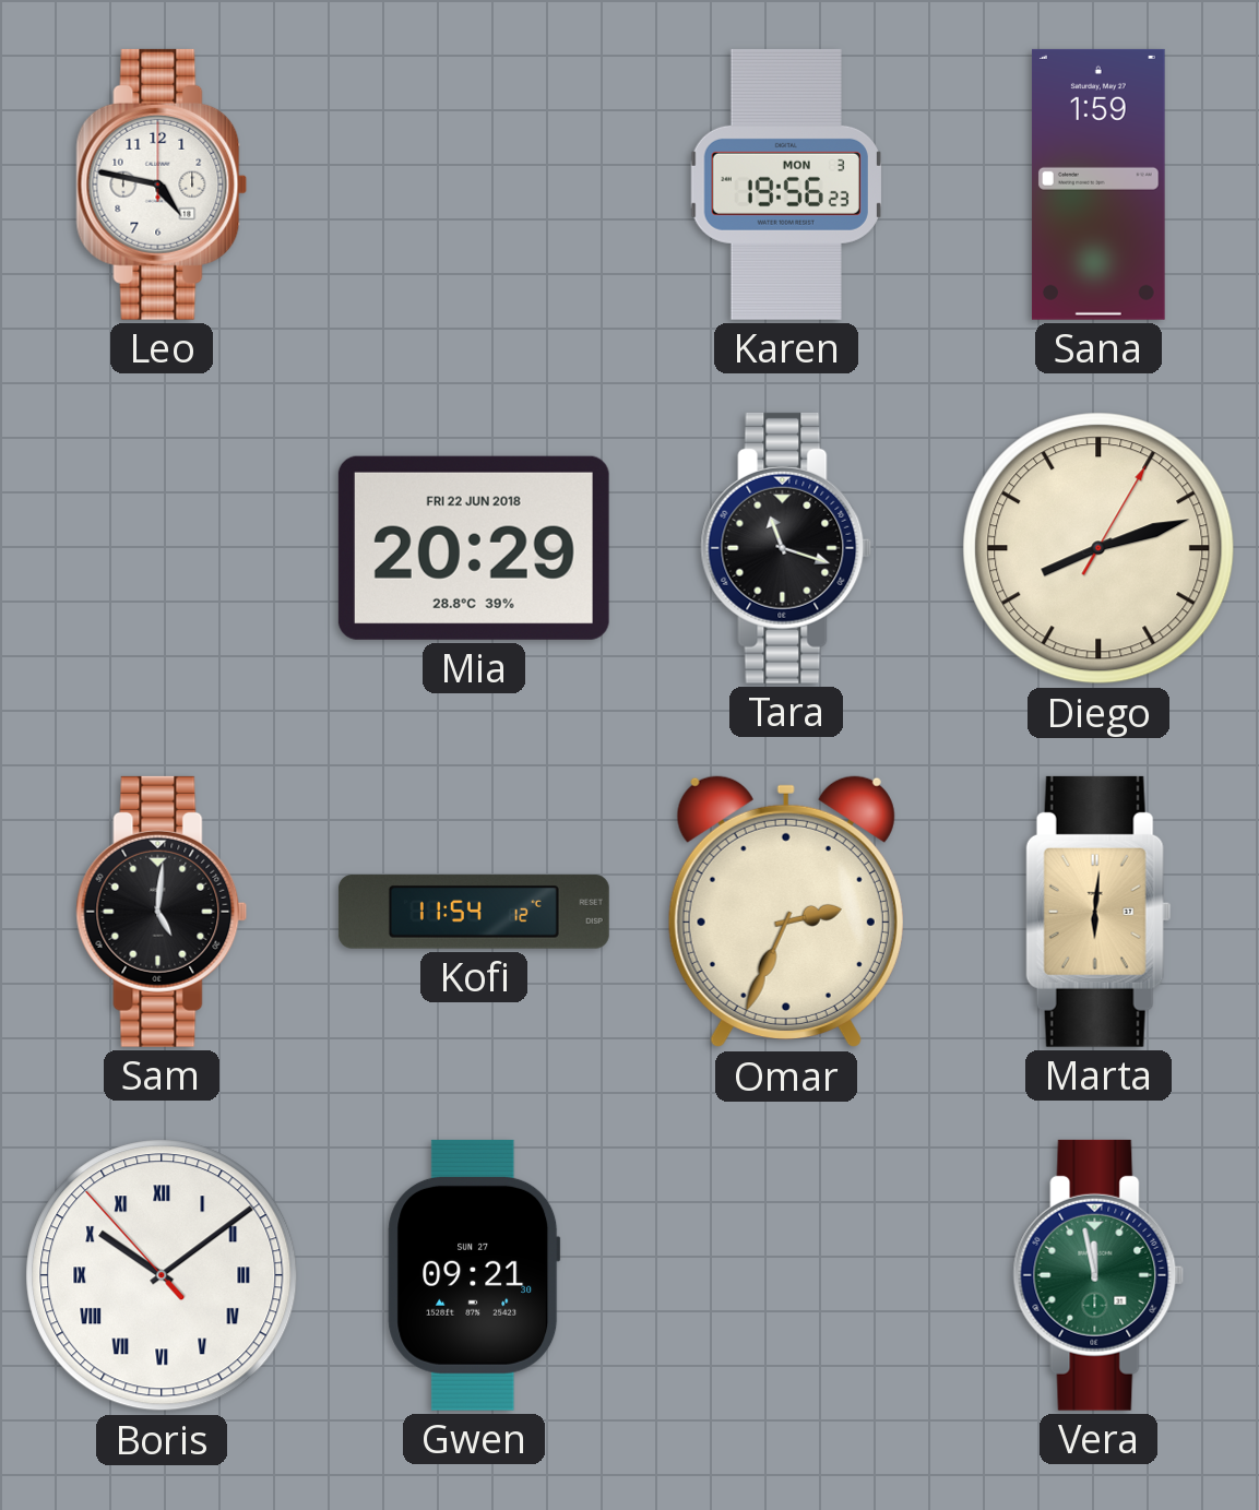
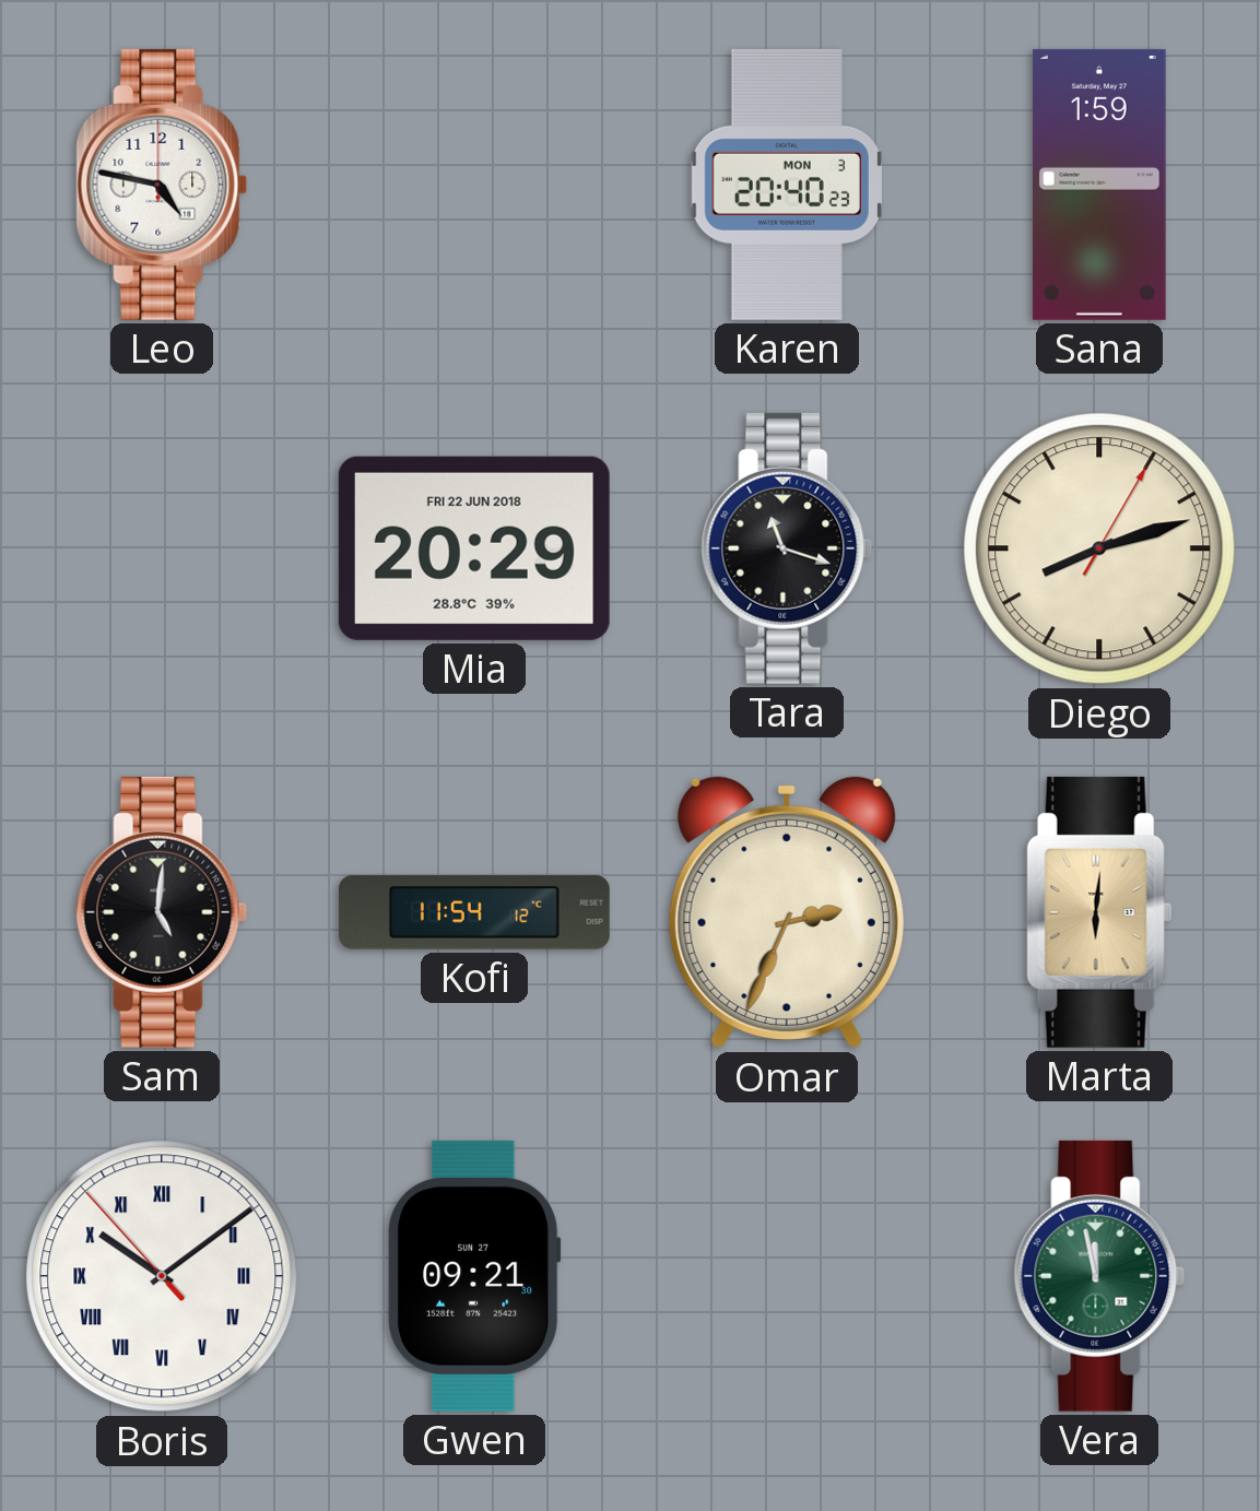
Karen: 19:56 -> 20:40
